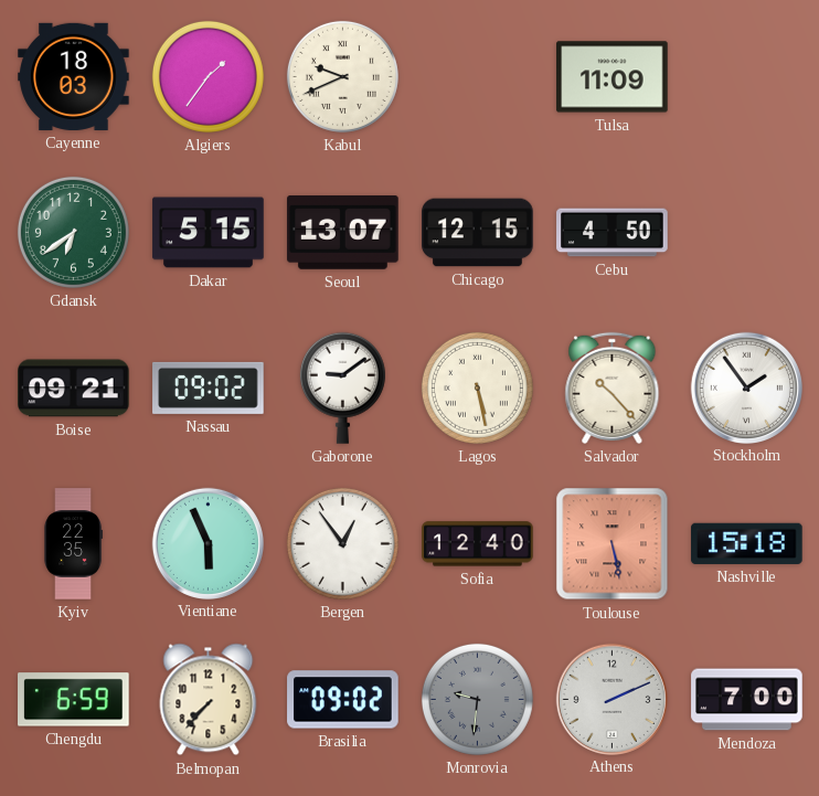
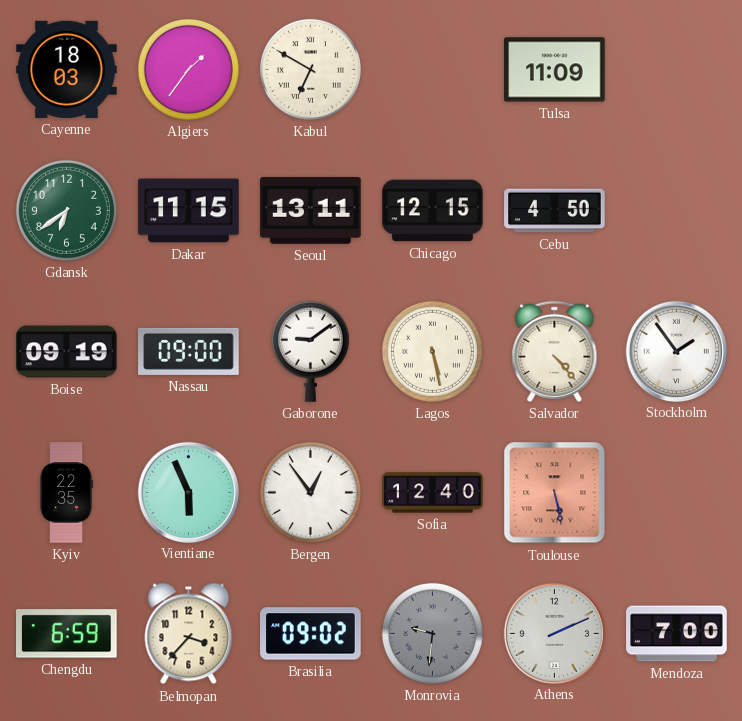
Kabul: 9:41 -> 6:50
Dakar: 5:15 -> 11:15
Seoul: 13:07 -> 13:11
Boise: 09:21 -> 09:19
Nassau: 09:02 -> 09:00
Salvador: 10:23 -> 4:23
Nashville: 15:18 -> none
Belmopan: 7:37 -> 3:37
